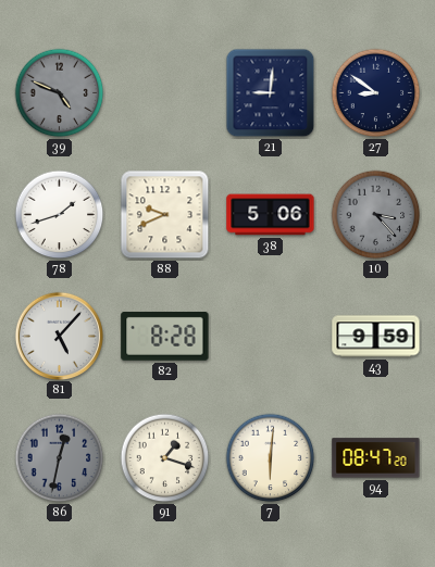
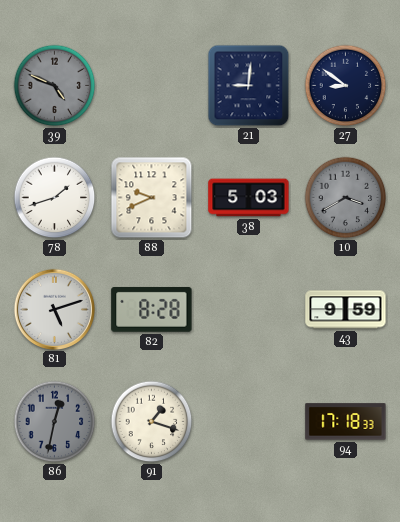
38: 5:06 -> 5:03
10: 3:23 -> 3:40
81: 5:07 -> 5:12
7: 6:01 -> none
94: 08:47 -> 17:18
